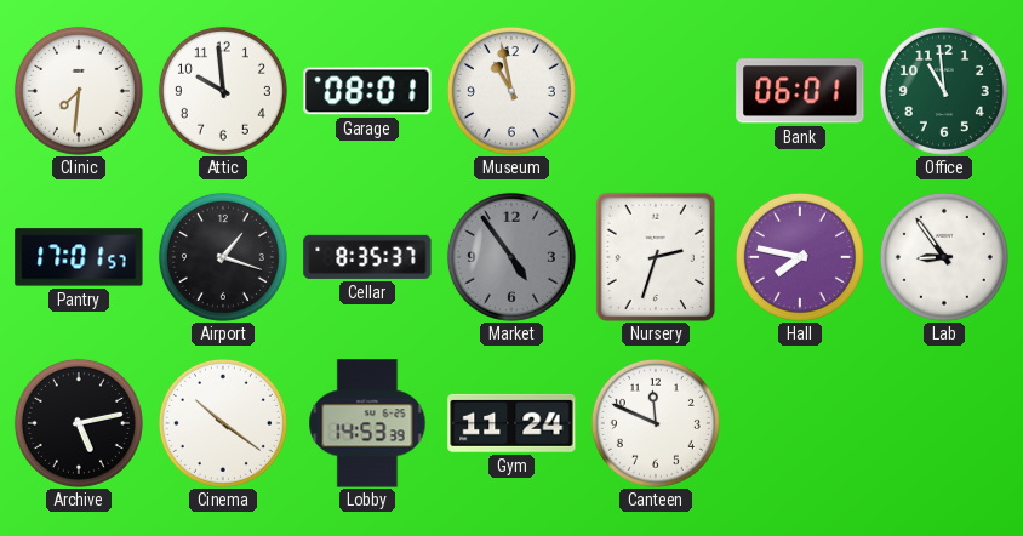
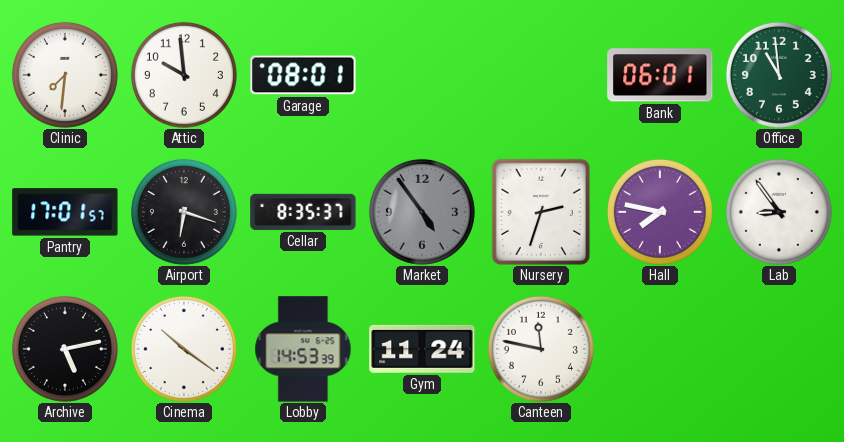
Museum: 10:58 -> none
Airport: 1:18 -> 6:18
Canteen: 11:49 -> 11:47
